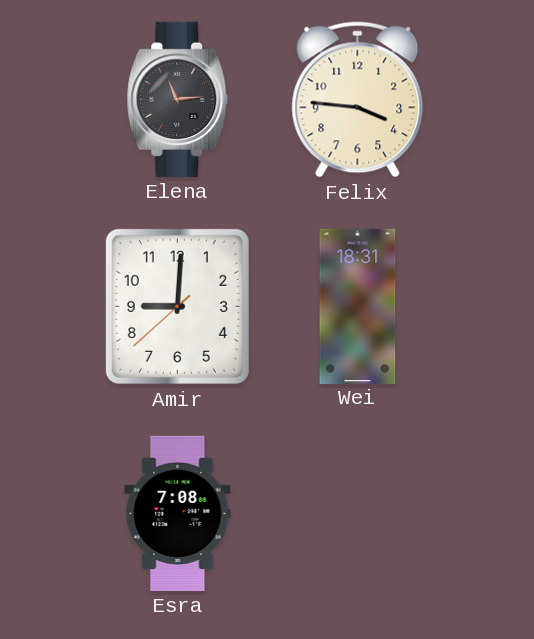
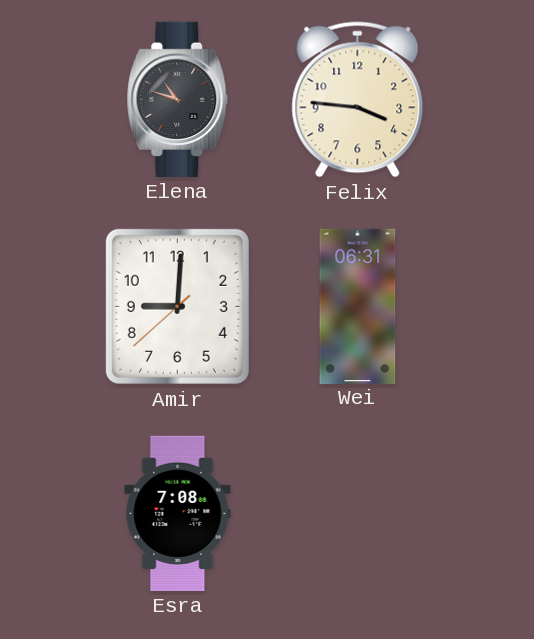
Elena: 11:14 -> 10:48
Wei: 18:31 -> 06:31
